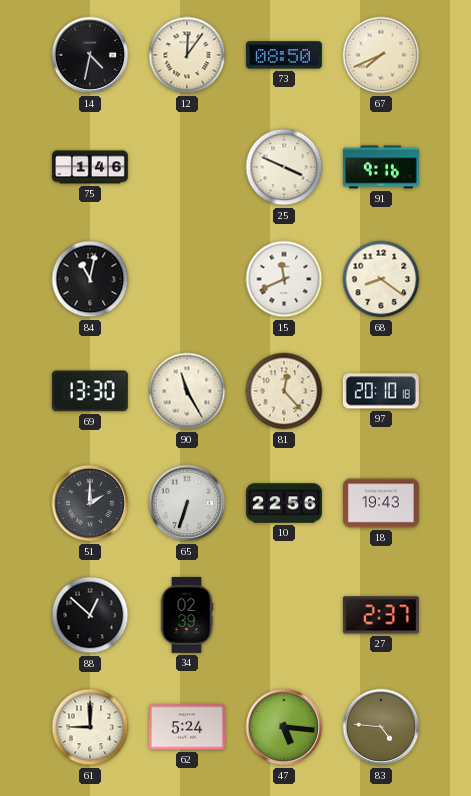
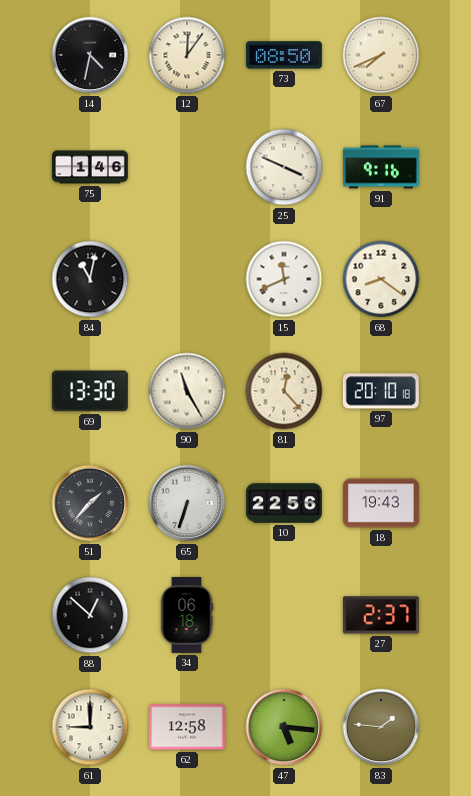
51: 2:00 -> 1:37
34: 02:39 -> 06:18
62: 5:24 -> 12:58
83: 4:46 -> 1:46
